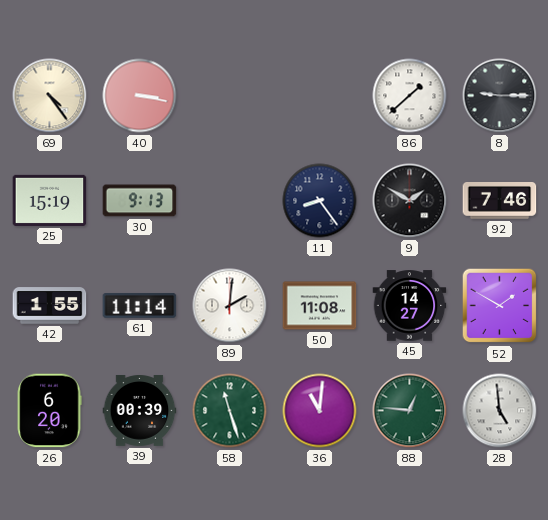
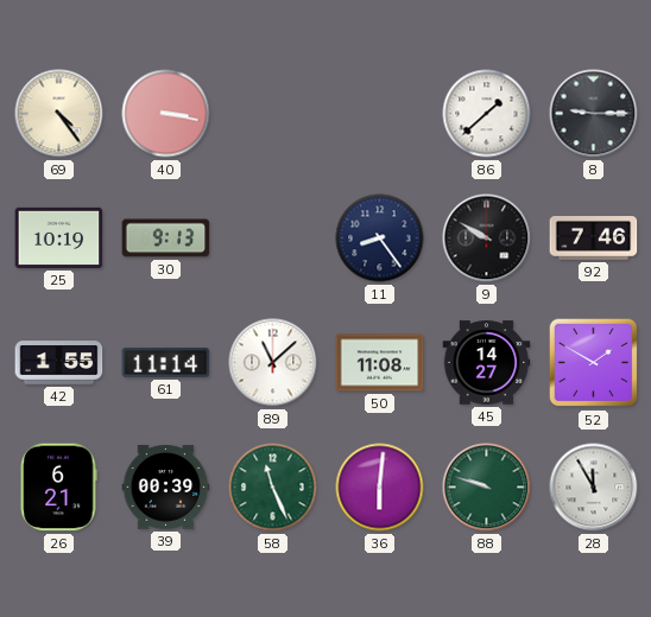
25: 15:19 -> 10:19
9: 1:50 -> 9:50
89: 2:01 -> 11:08
26: 6:20 -> 6:21
58: 11:27 -> 11:26
36: 11:01 -> 6:01
88: 12:46 -> 9:48
28: 4:59 -> 11:55
